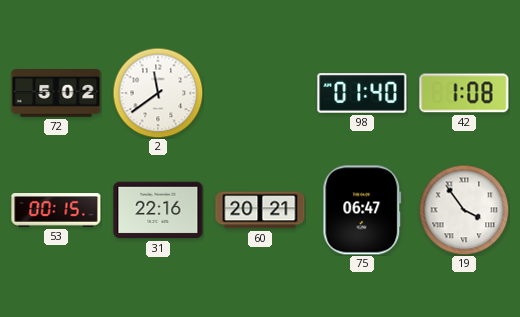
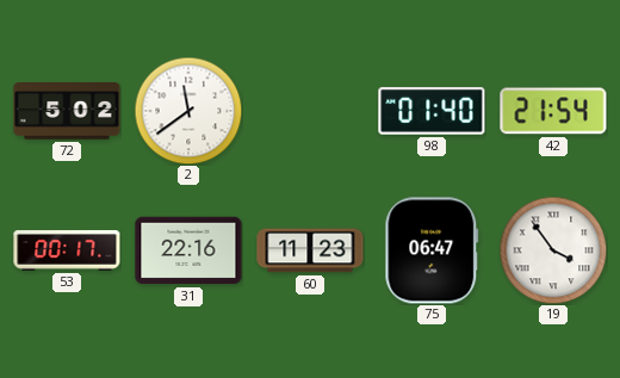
42: 1:08 -> 21:54
53: 00:15 -> 00:17
60: 20:21 -> 11:23
